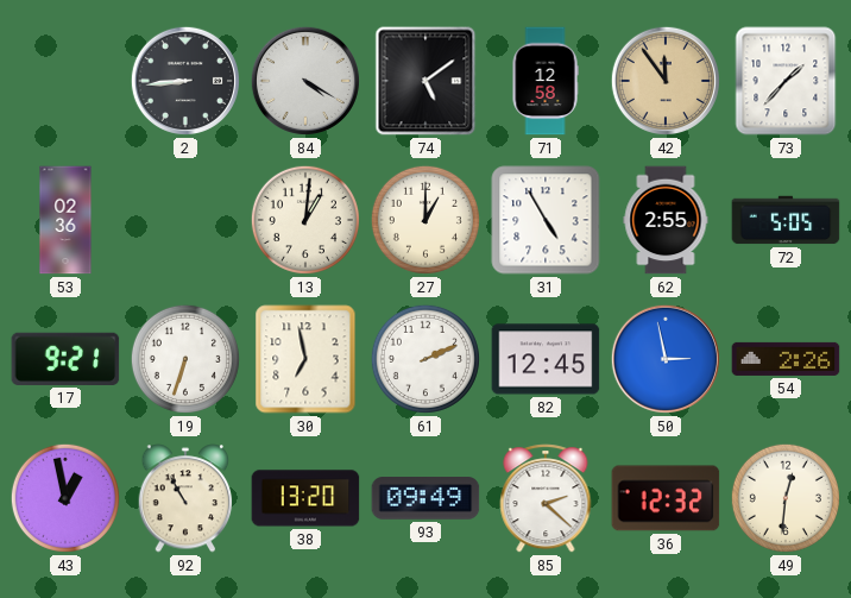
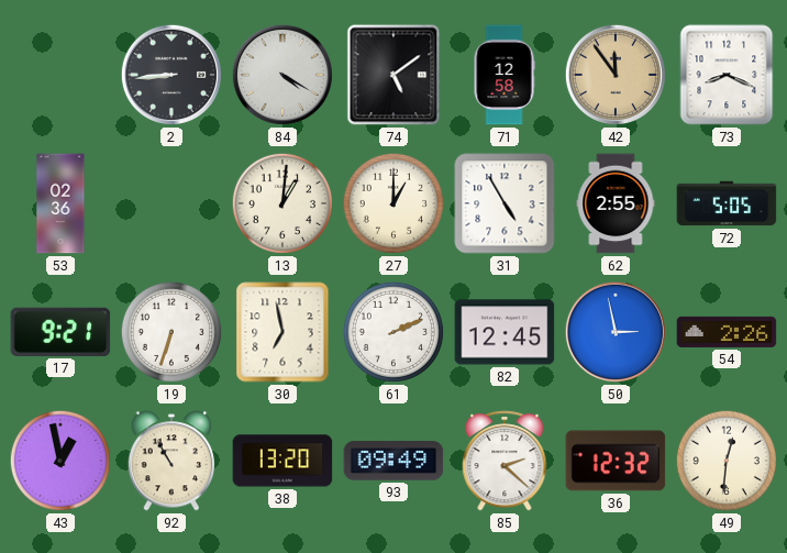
73: 1:37 -> 8:19
